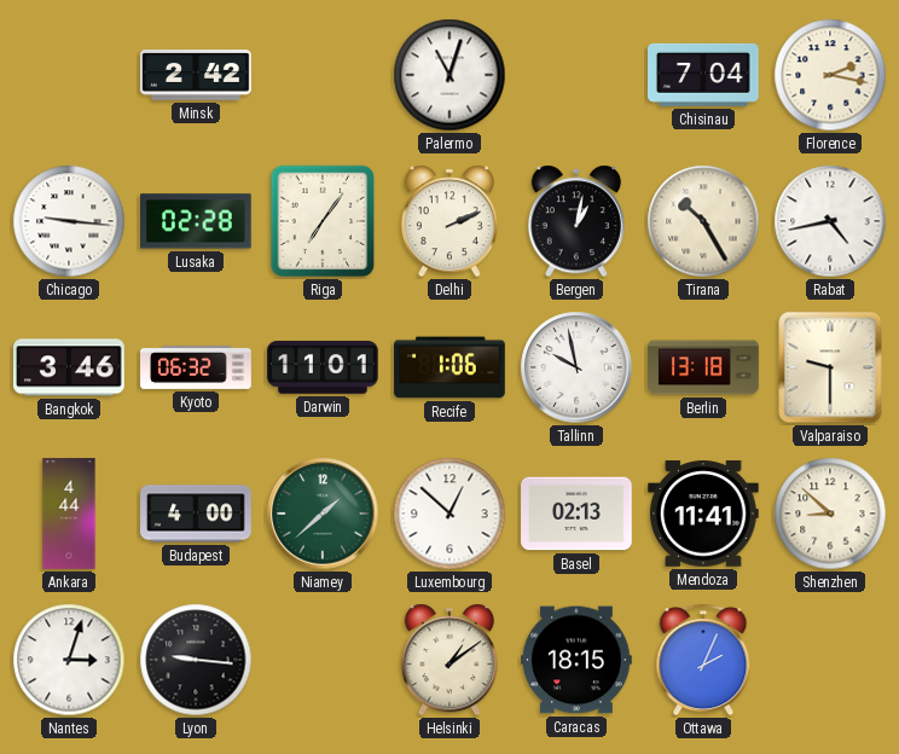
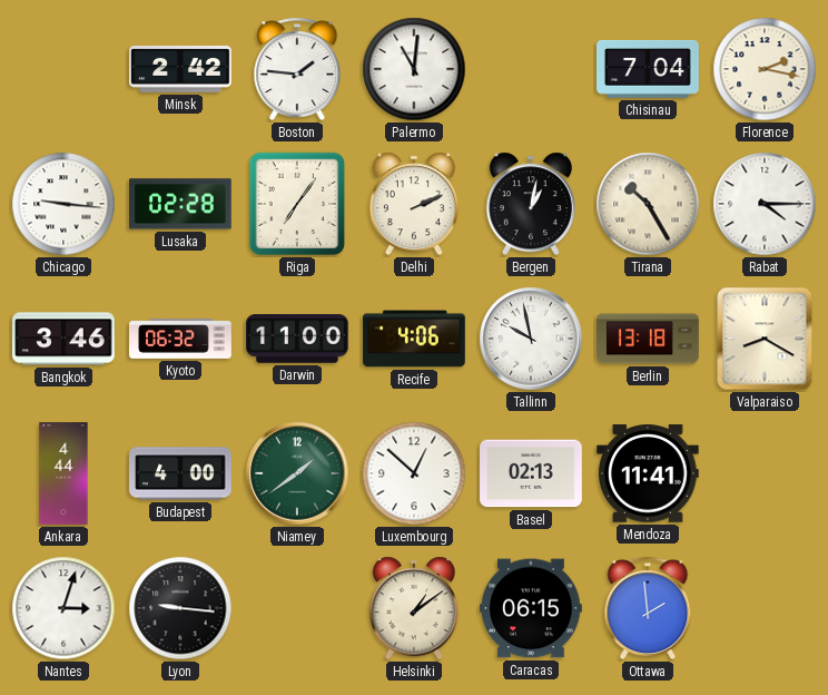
Boston: none -> 1:46
Palermo: 11:03 -> 11:01
Rabat: 4:43 -> 4:15
Darwin: 11:01 -> 11:00
Recife: 1:06 -> 4:06
Valparaiso: 9:30 -> 8:20
Niamey: 1:38 -> 1:39
Shenzhen: 8:52 -> none
Caracas: 18:15 -> 06:15
Ottawa: 2:04 -> 1:59
